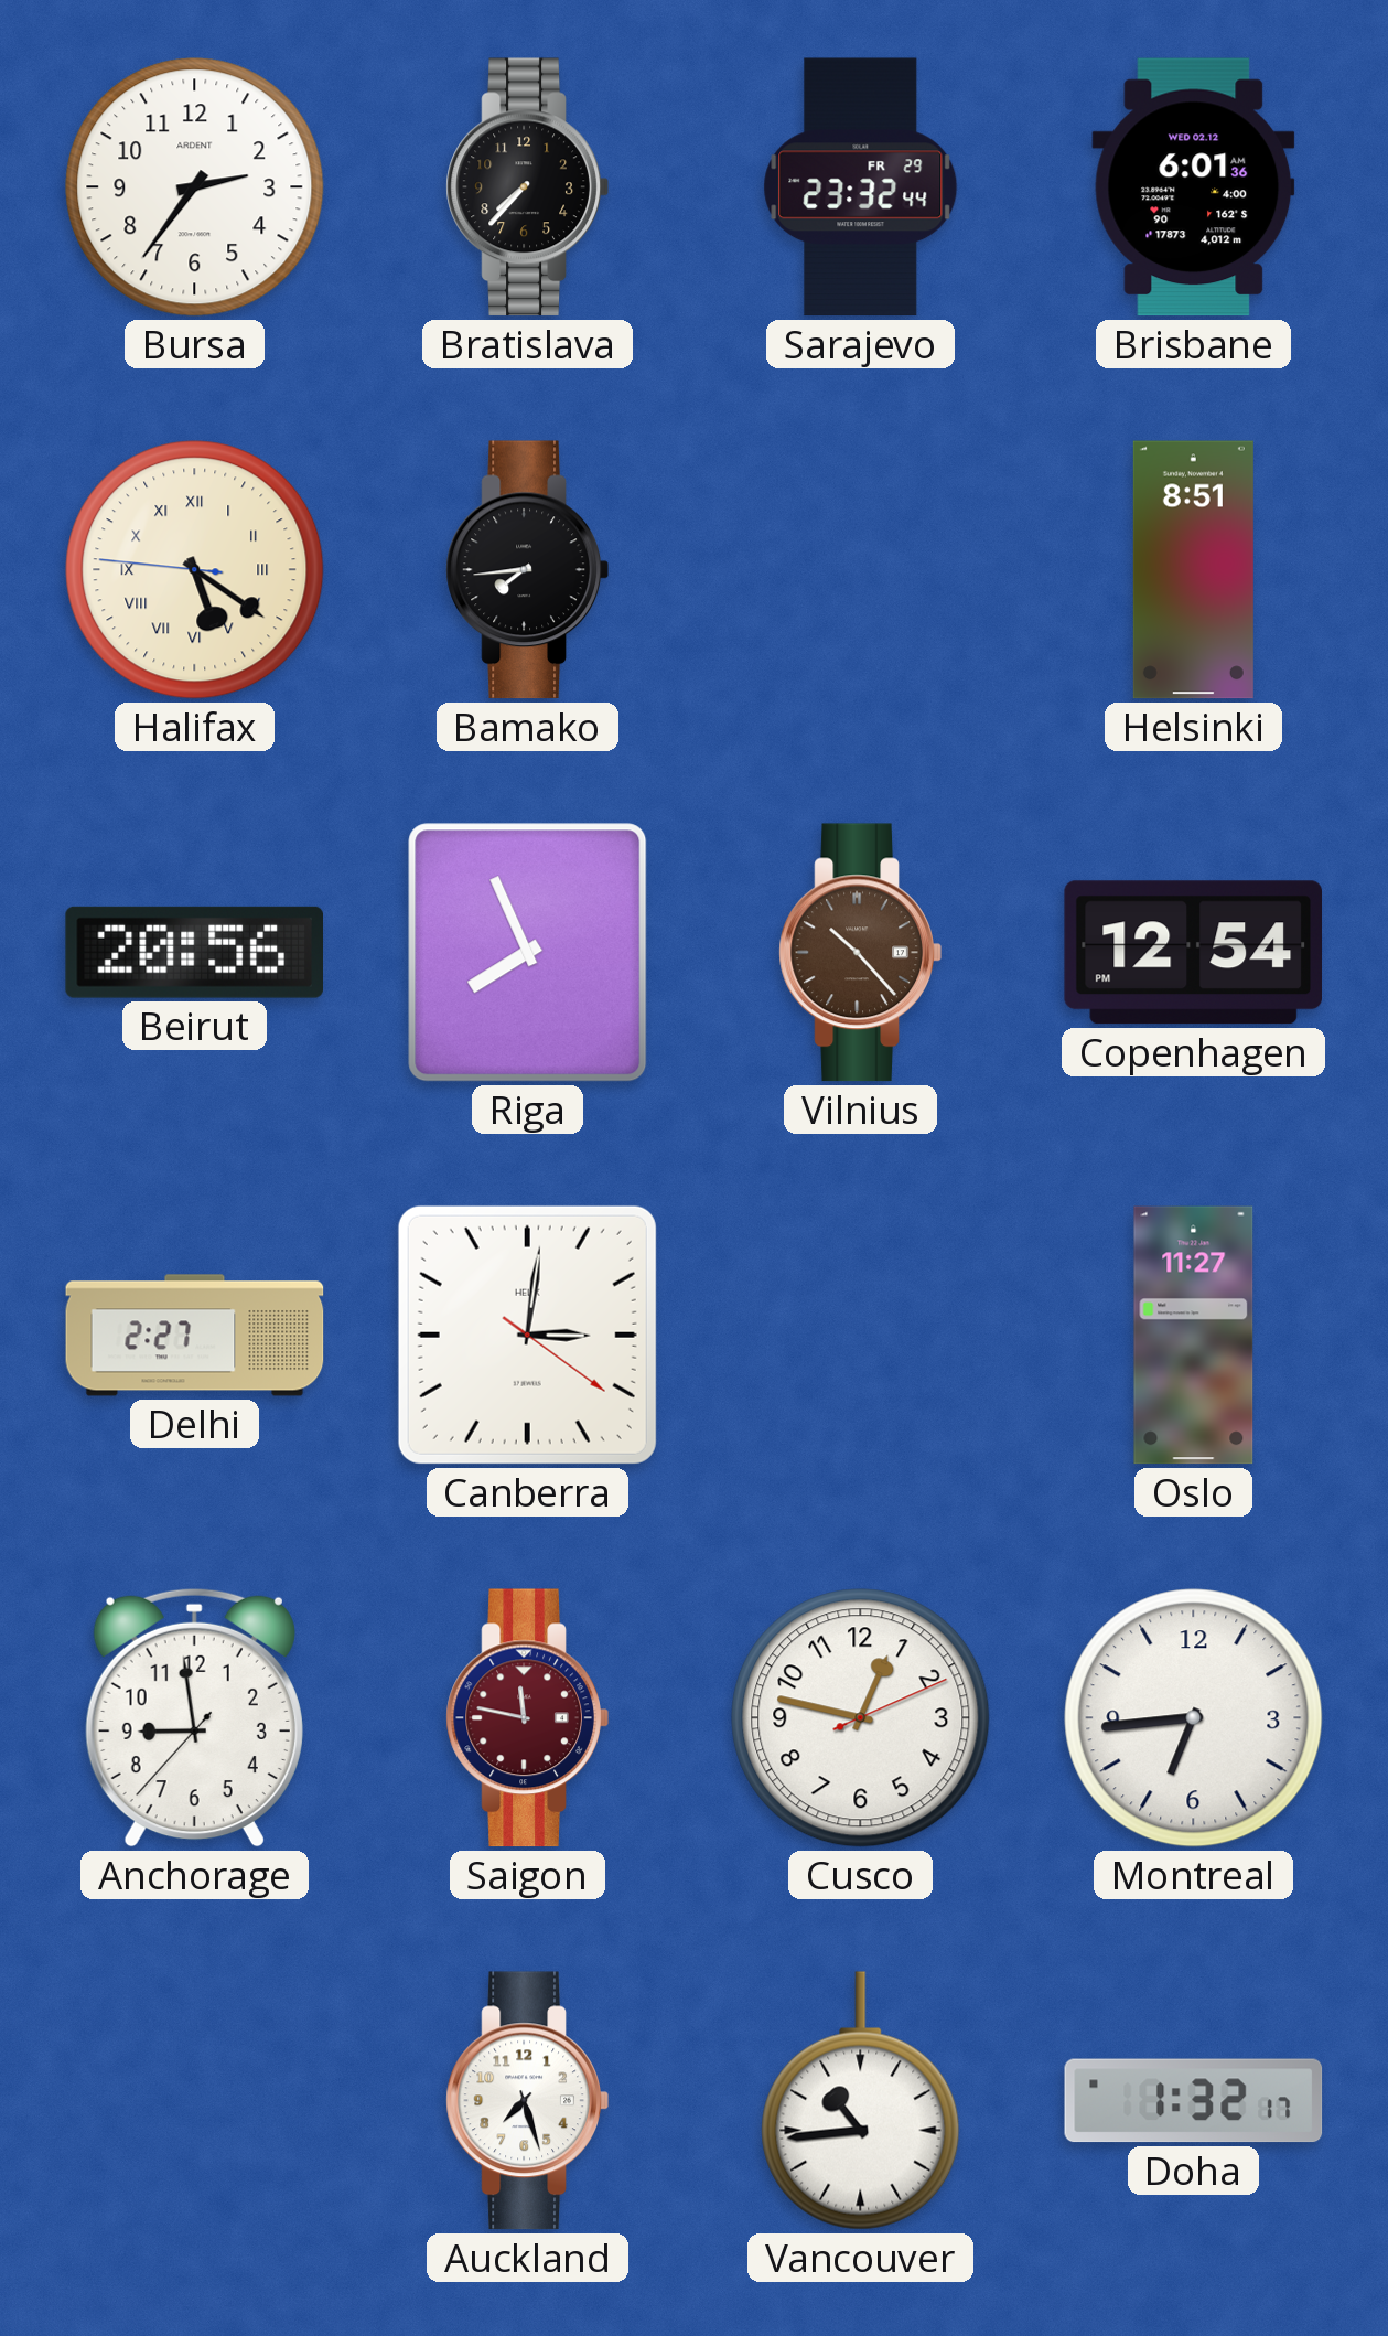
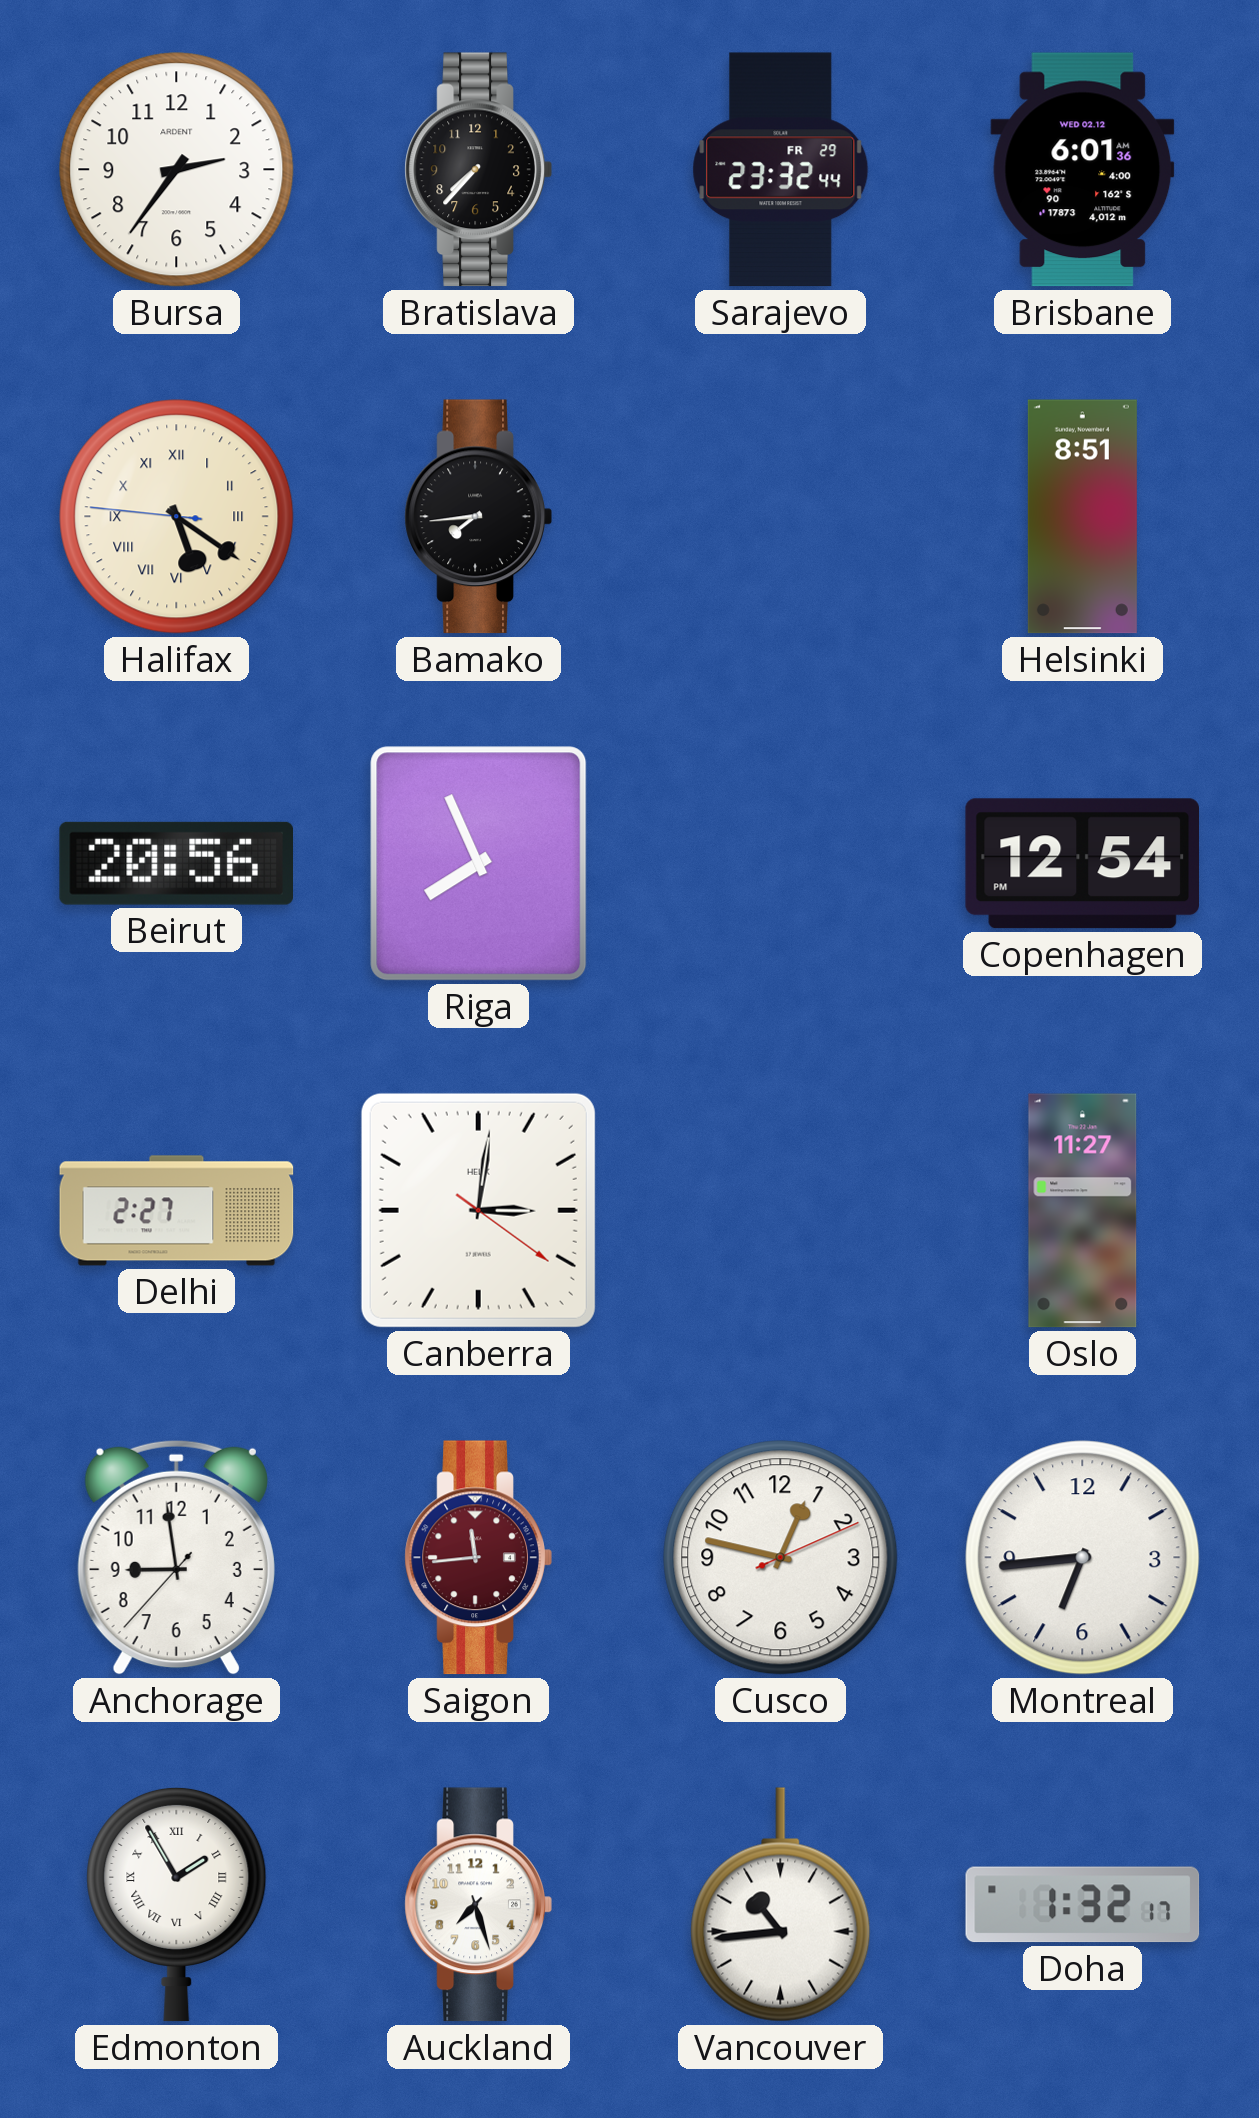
Vilnius: 10:23 -> none
Saigon: 11:47 -> 11:44
Edmonton: none -> 1:55
